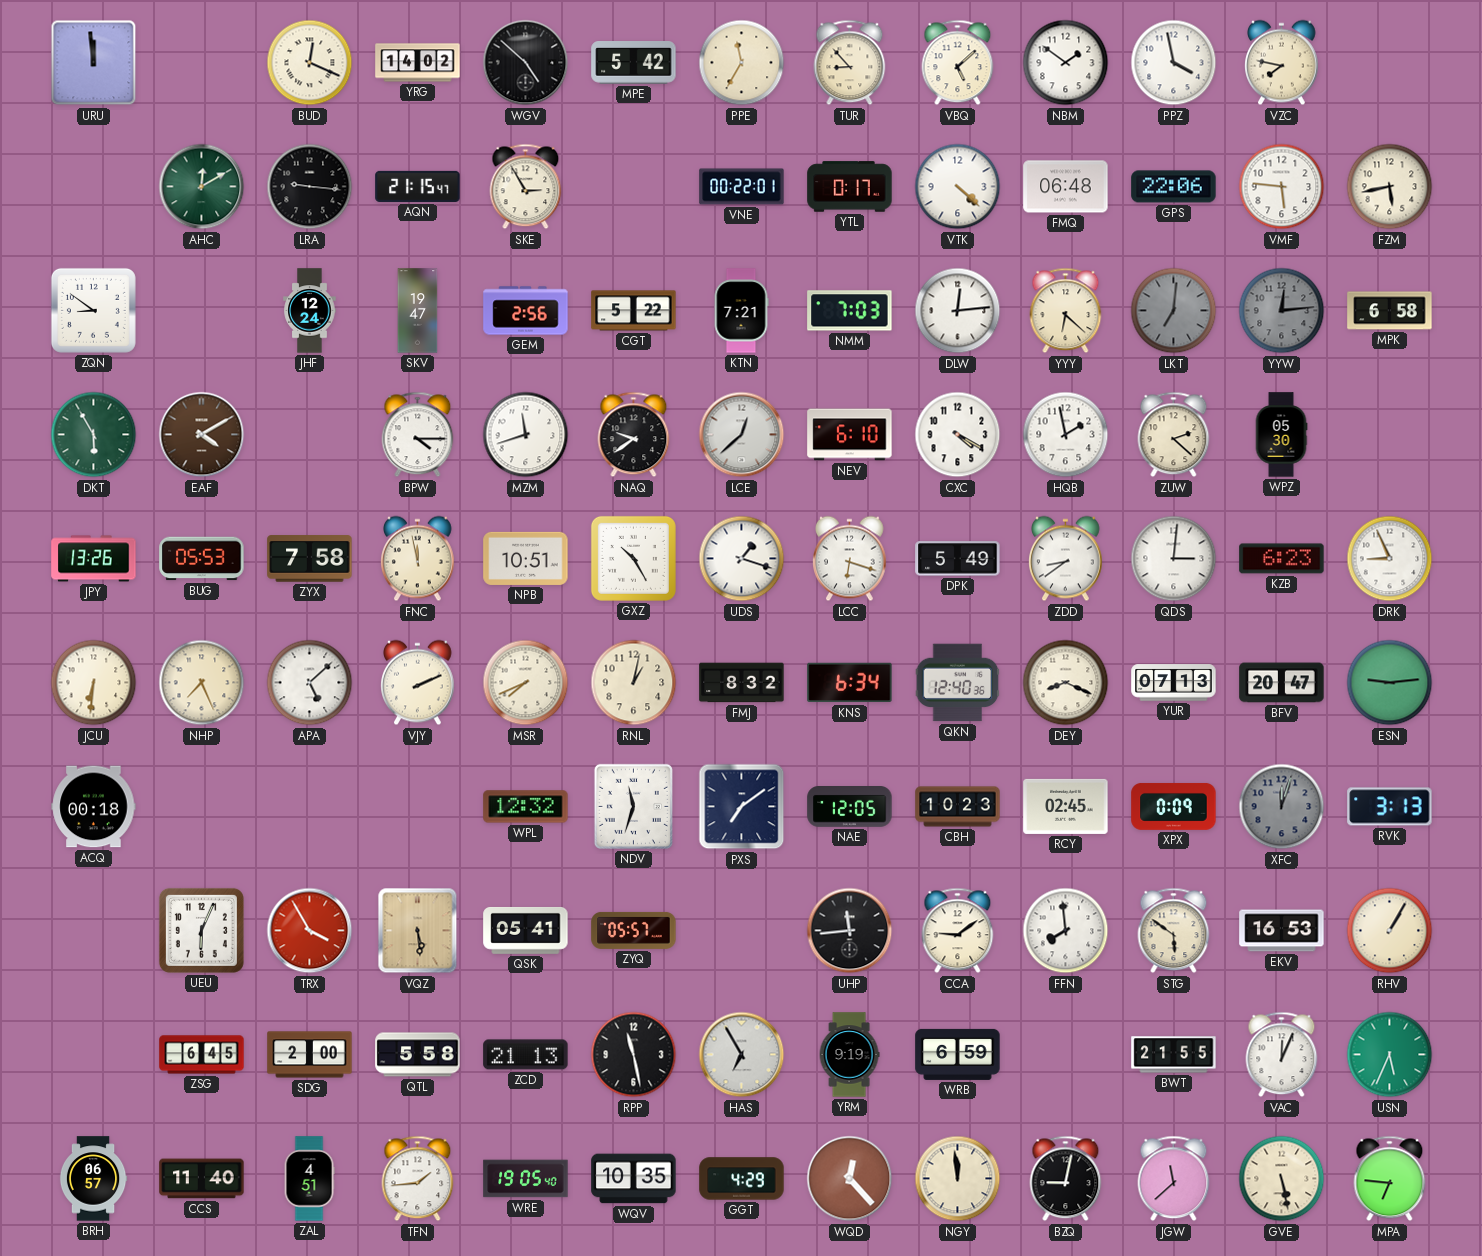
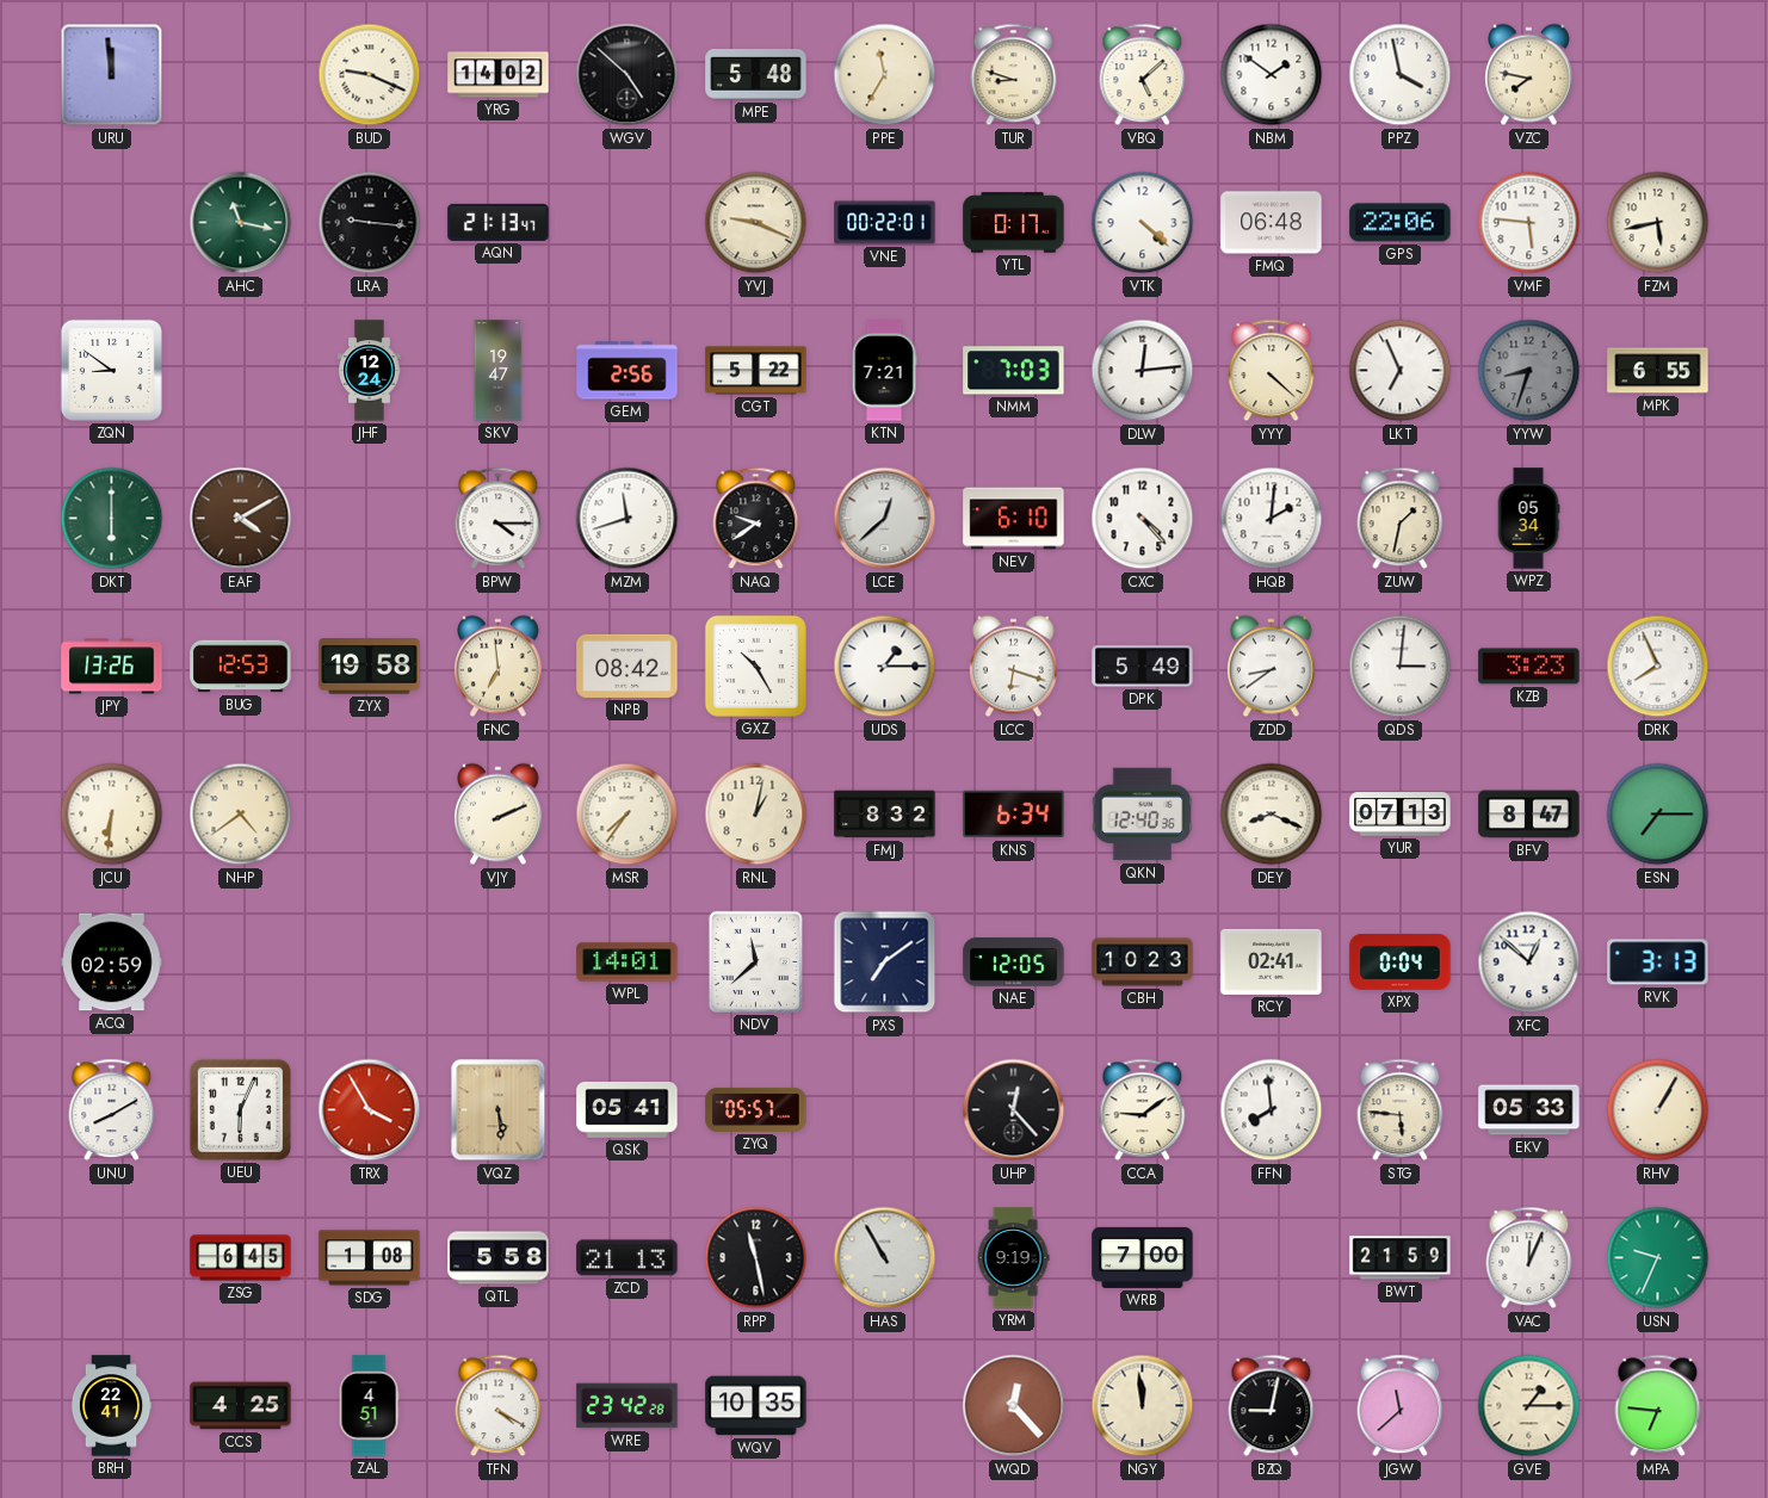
BUD: 12:19 -> 9:19
MPE: 5:42 -> 5:48
TUR: 8:53 -> 8:48
AHC: 12:10 -> 11:17
AQN: 21:15 -> 21:13
SKE: 2:55 -> none
YVJ: none -> 9:19
YYY: 6:22 -> 4:22
LKT: 7:01 -> 6:56
LKT dial: grey -> white
YYW: 12:14 -> 8:33
MPK: 6:58 -> 6:55
DKT: 5:55 -> 6:00
CXC: 4:20 -> 4:23
HQB: 1:58 -> 2:01
ZUW: 2:22 -> 1:32
WPZ: 05:30 -> 05:34
BUG: 05:53 -> 12:53
ZYX: 7:58 -> 19:58
FNC: 11:58 -> 6:59
NPB: 10:51 -> 08:42
UDS: 1:18 -> 1:15
KZB: 6:23 -> 3:23
DRK: 8:56 -> 7:56
NHP: 7:26 -> 4:39
APA: 5:08 -> none
MSR: 7:41 -> 7:36
BFV: 20:47 -> 8:47
ESN: 9:14 -> 7:15
ACQ: 00:18 -> 02:59
WPL: 12:32 -> 14:01
NDV: 11:33 -> 11:38
RCY: 02:45 -> 02:41
XPX: 0:09 -> 0:04
XFC: 12:03 -> 12:52
XFC dial: grey -> white
UNU: none -> 8:10
UHP: 11:44 -> 12:23
STG: 5:51 -> 5:46
EKV: 16:53 -> 05:33
SDG: 2:00 -> 1:08
HAS: 6:55 -> 10:55
WRB: 6:59 -> 7:00
BWT: 21:55 -> 21:59
USN: 5:34 -> 9:34
BRH: 06:57 -> 22:41
CCS: 11:40 -> 4:25
TFN: 1:44 -> 4:20
WRE: 19:05 -> 23:42
GGT: 4:29 -> none
GVE: 5:28 -> 1:15
